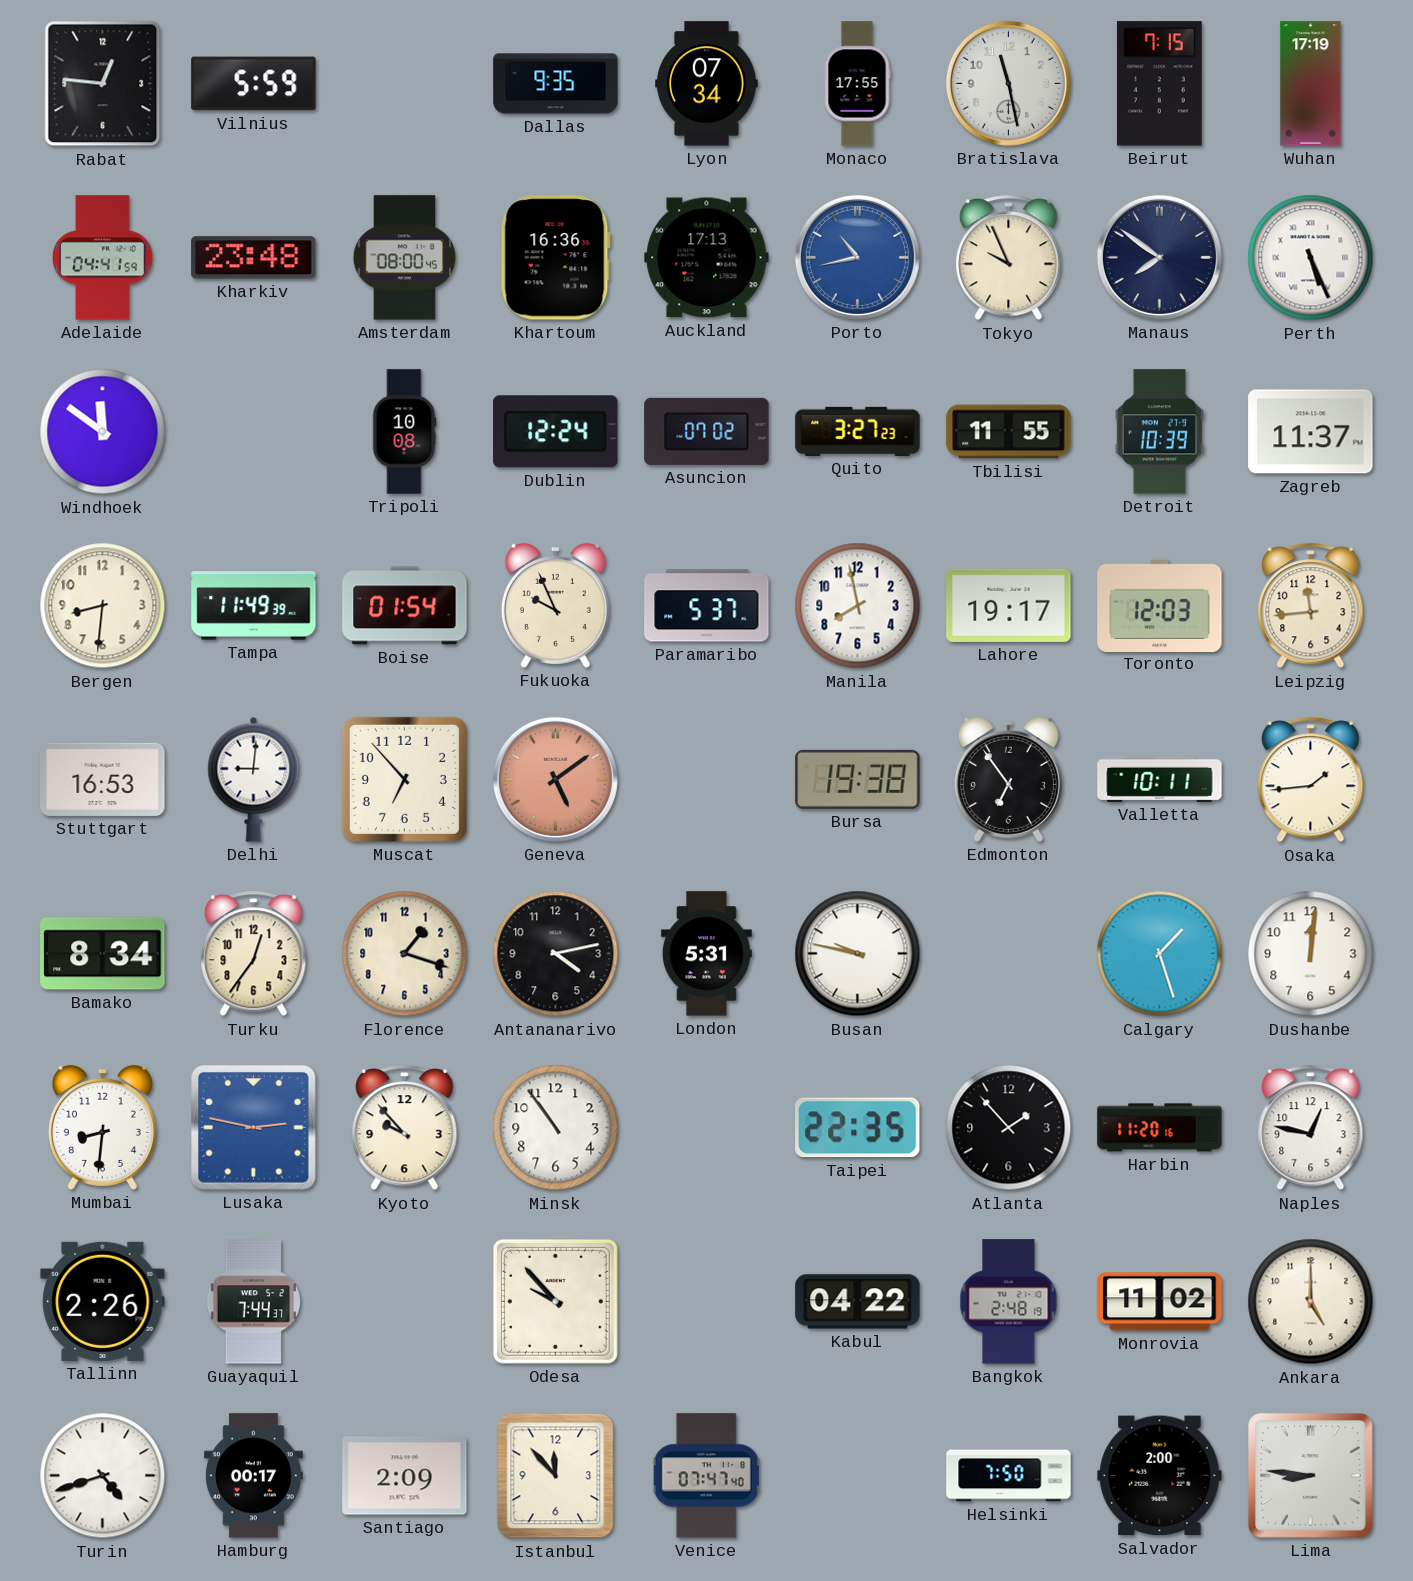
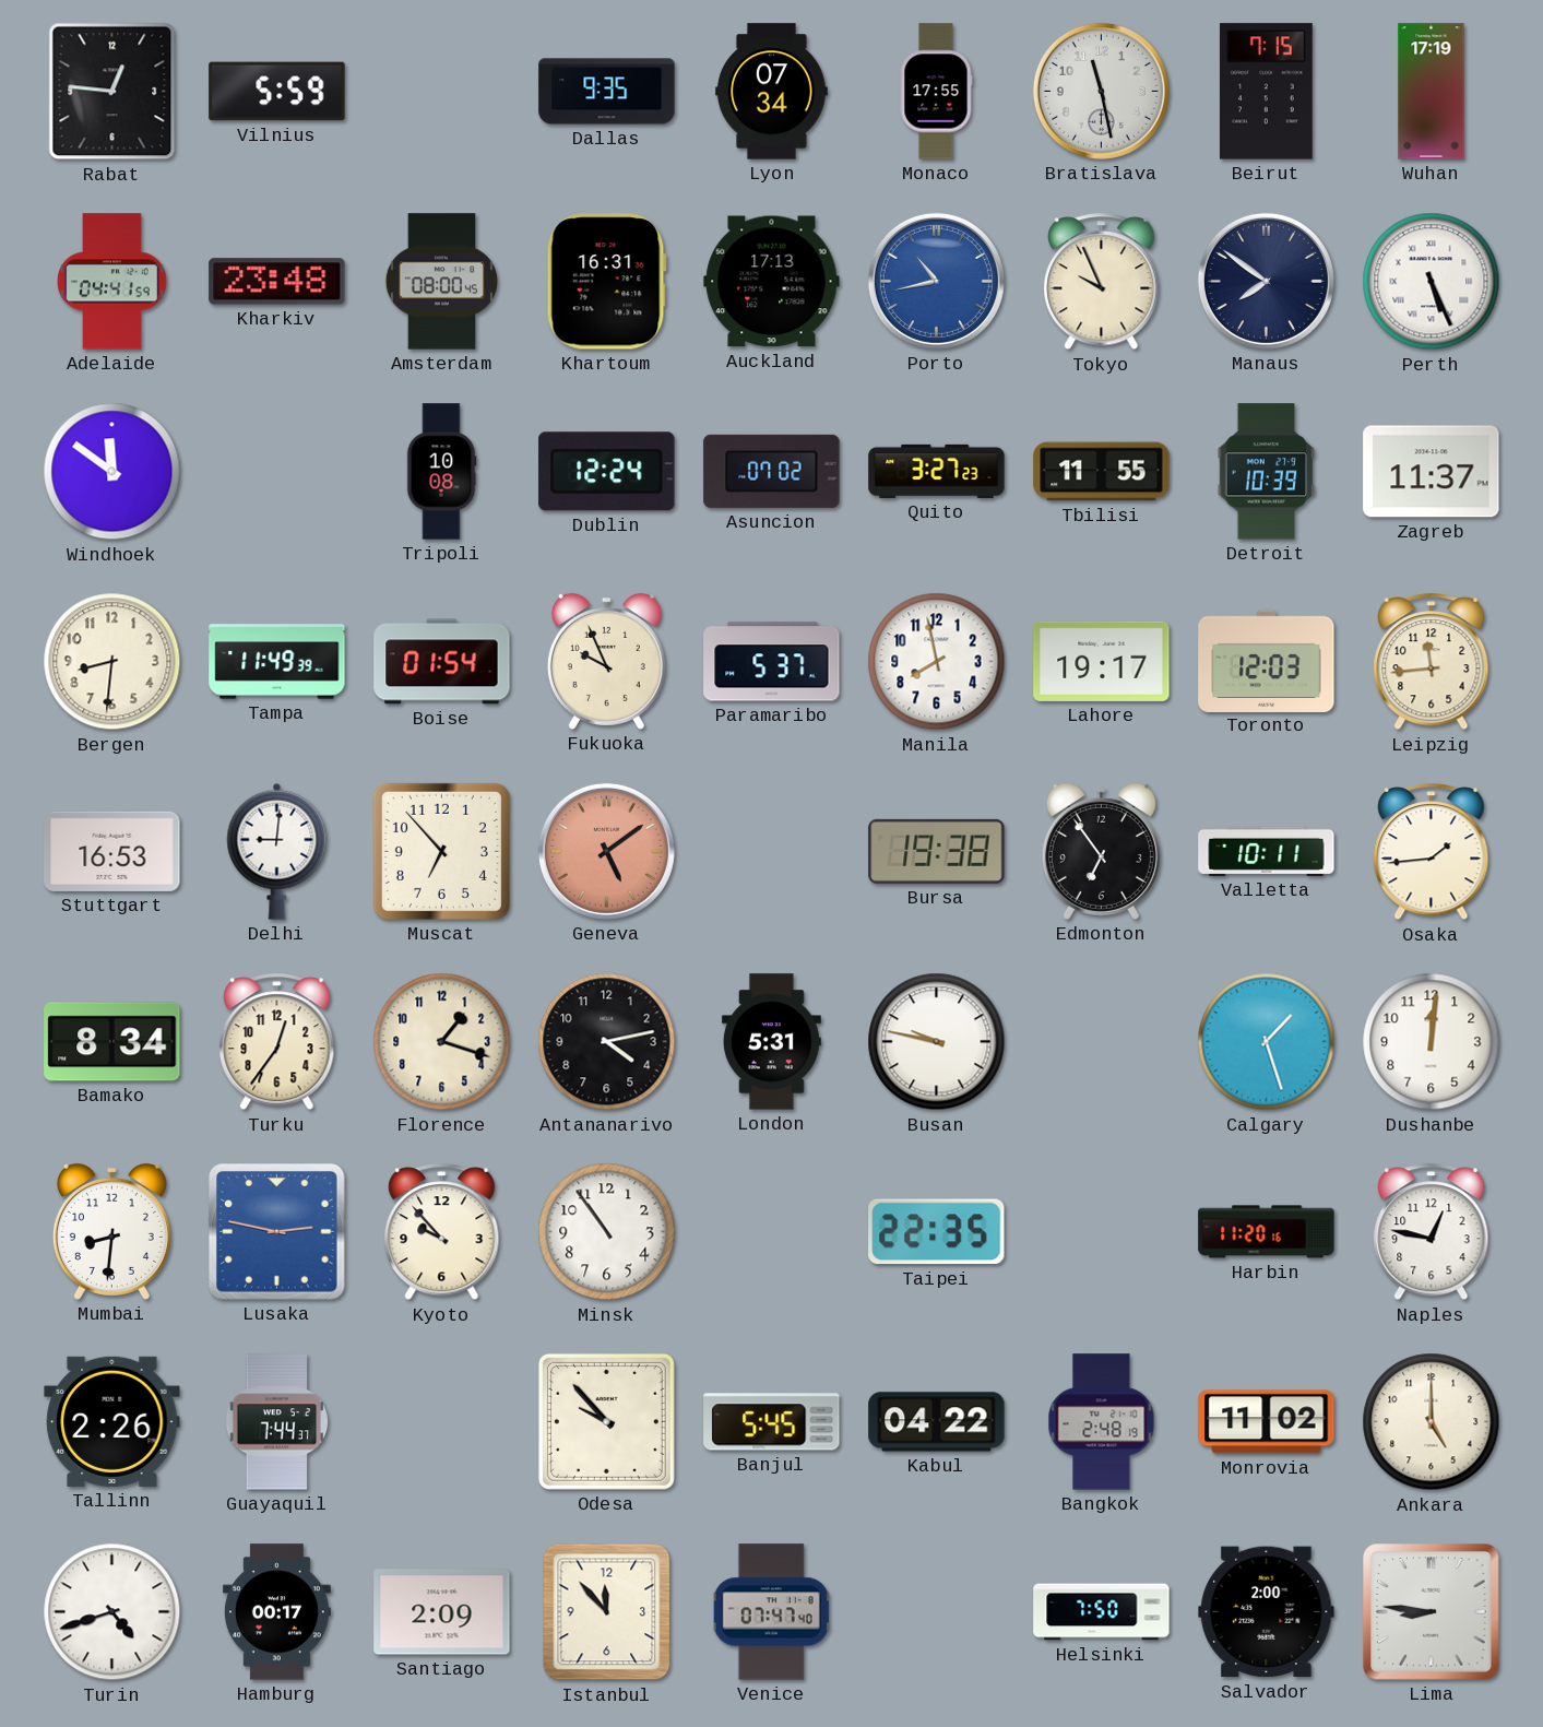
Khartoum: 16:36 -> 16:31
Atlanta: 1:53 -> none
Banjul: none -> 5:45
